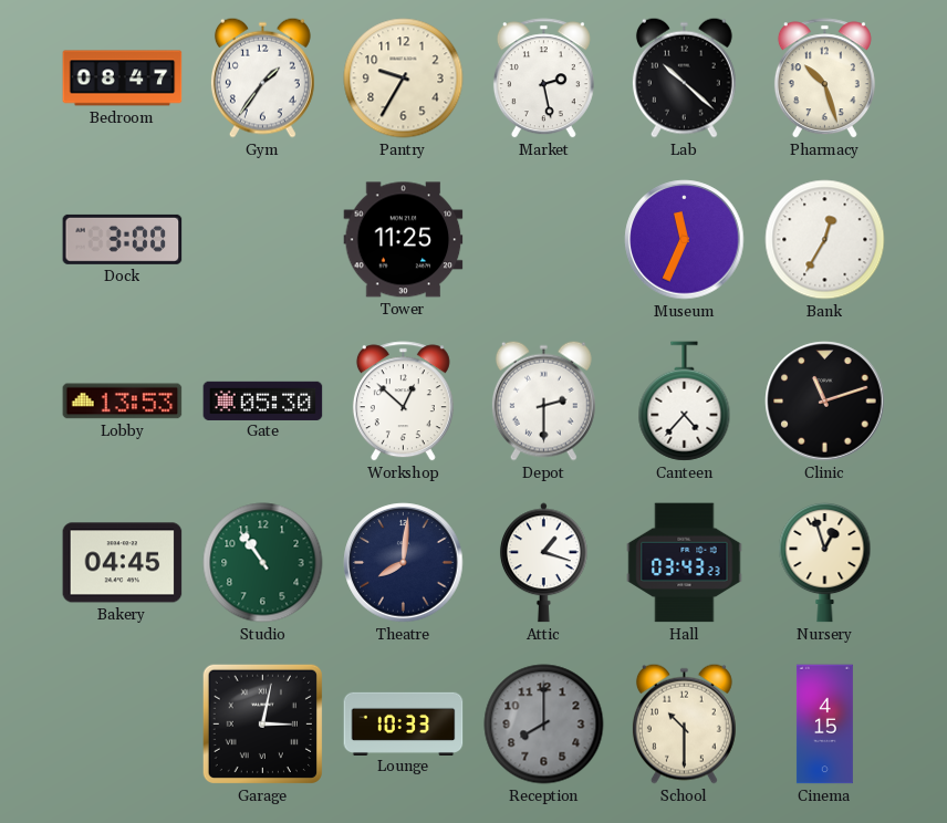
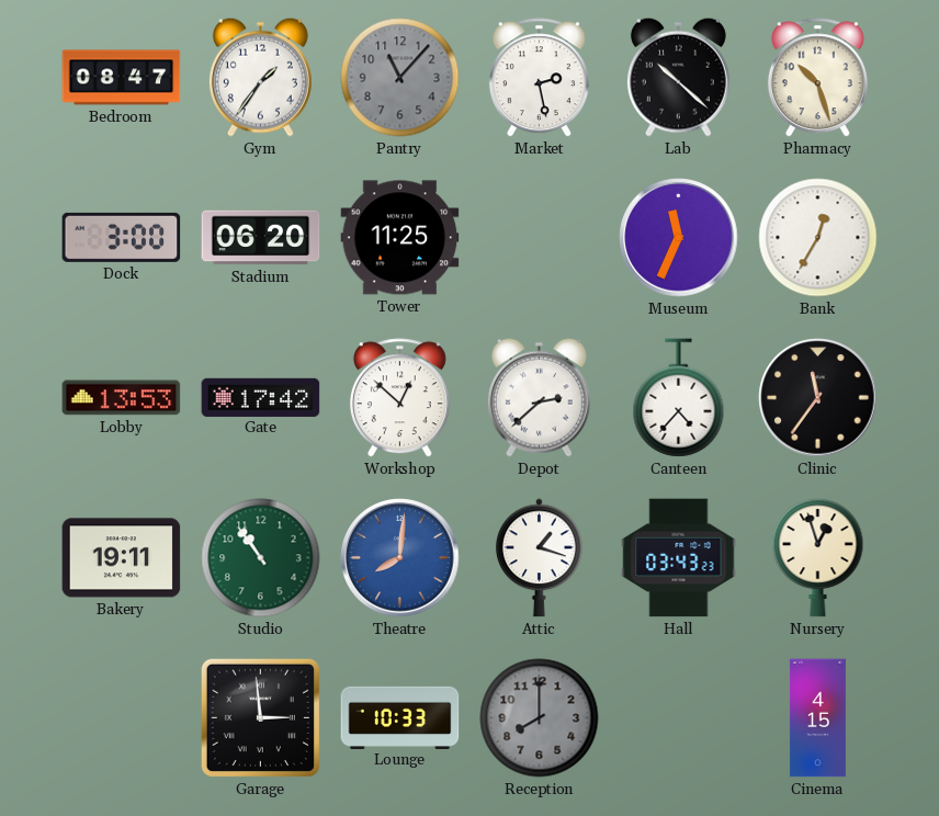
Pantry: 9:35 -> 11:07
Pantry dial: cream -> grey
Stadium: none -> 06:20
Gate: 05:30 -> 17:42
Depot: 2:30 -> 2:38
Clinic: 11:12 -> 11:36
Bakery: 04:45 -> 19:11
Theatre dial: navy -> blue
Garage: 3:02 -> 2:59
School: 10:30 -> none
